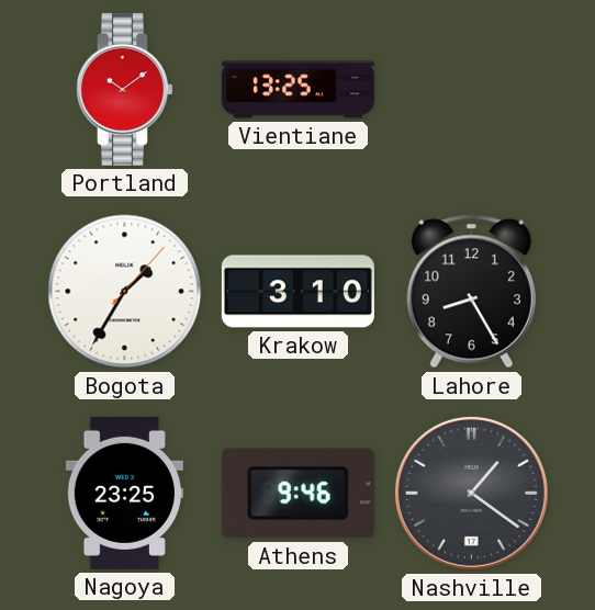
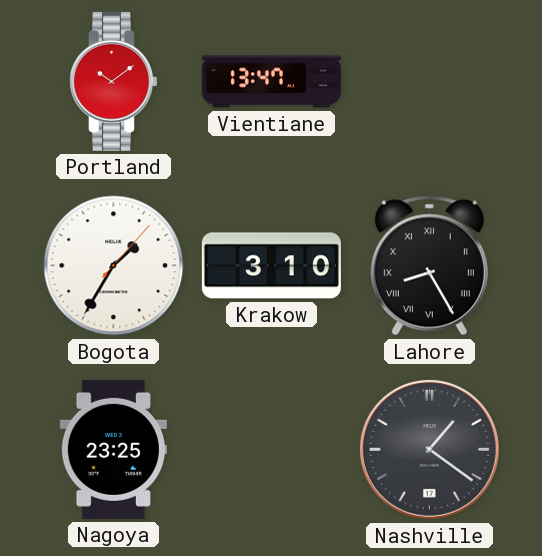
Vientiane: 13:25 -> 13:47
Lahore numerals: Arabic -> Roman
Athens: 9:46 -> none
